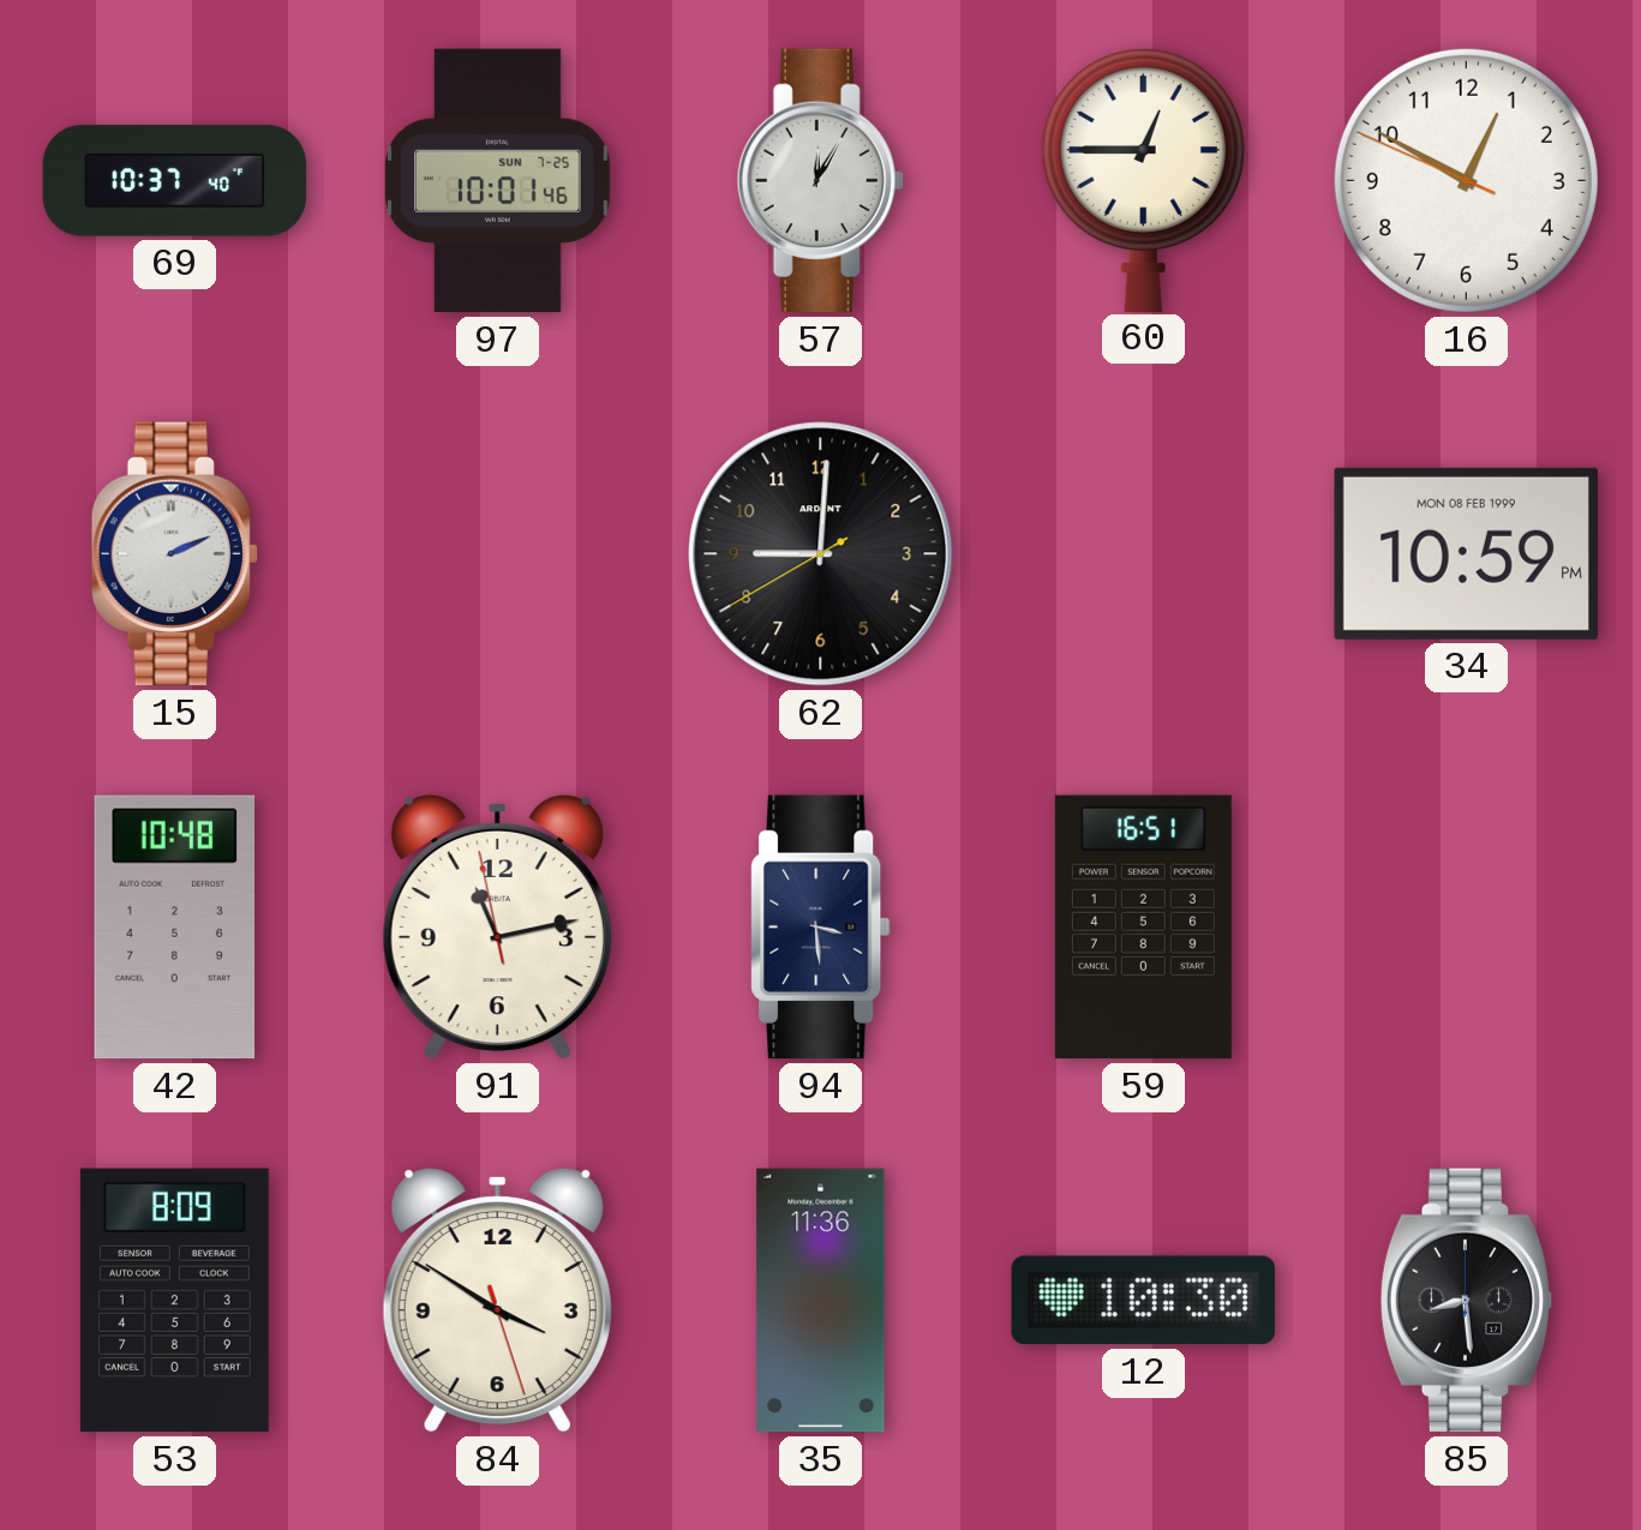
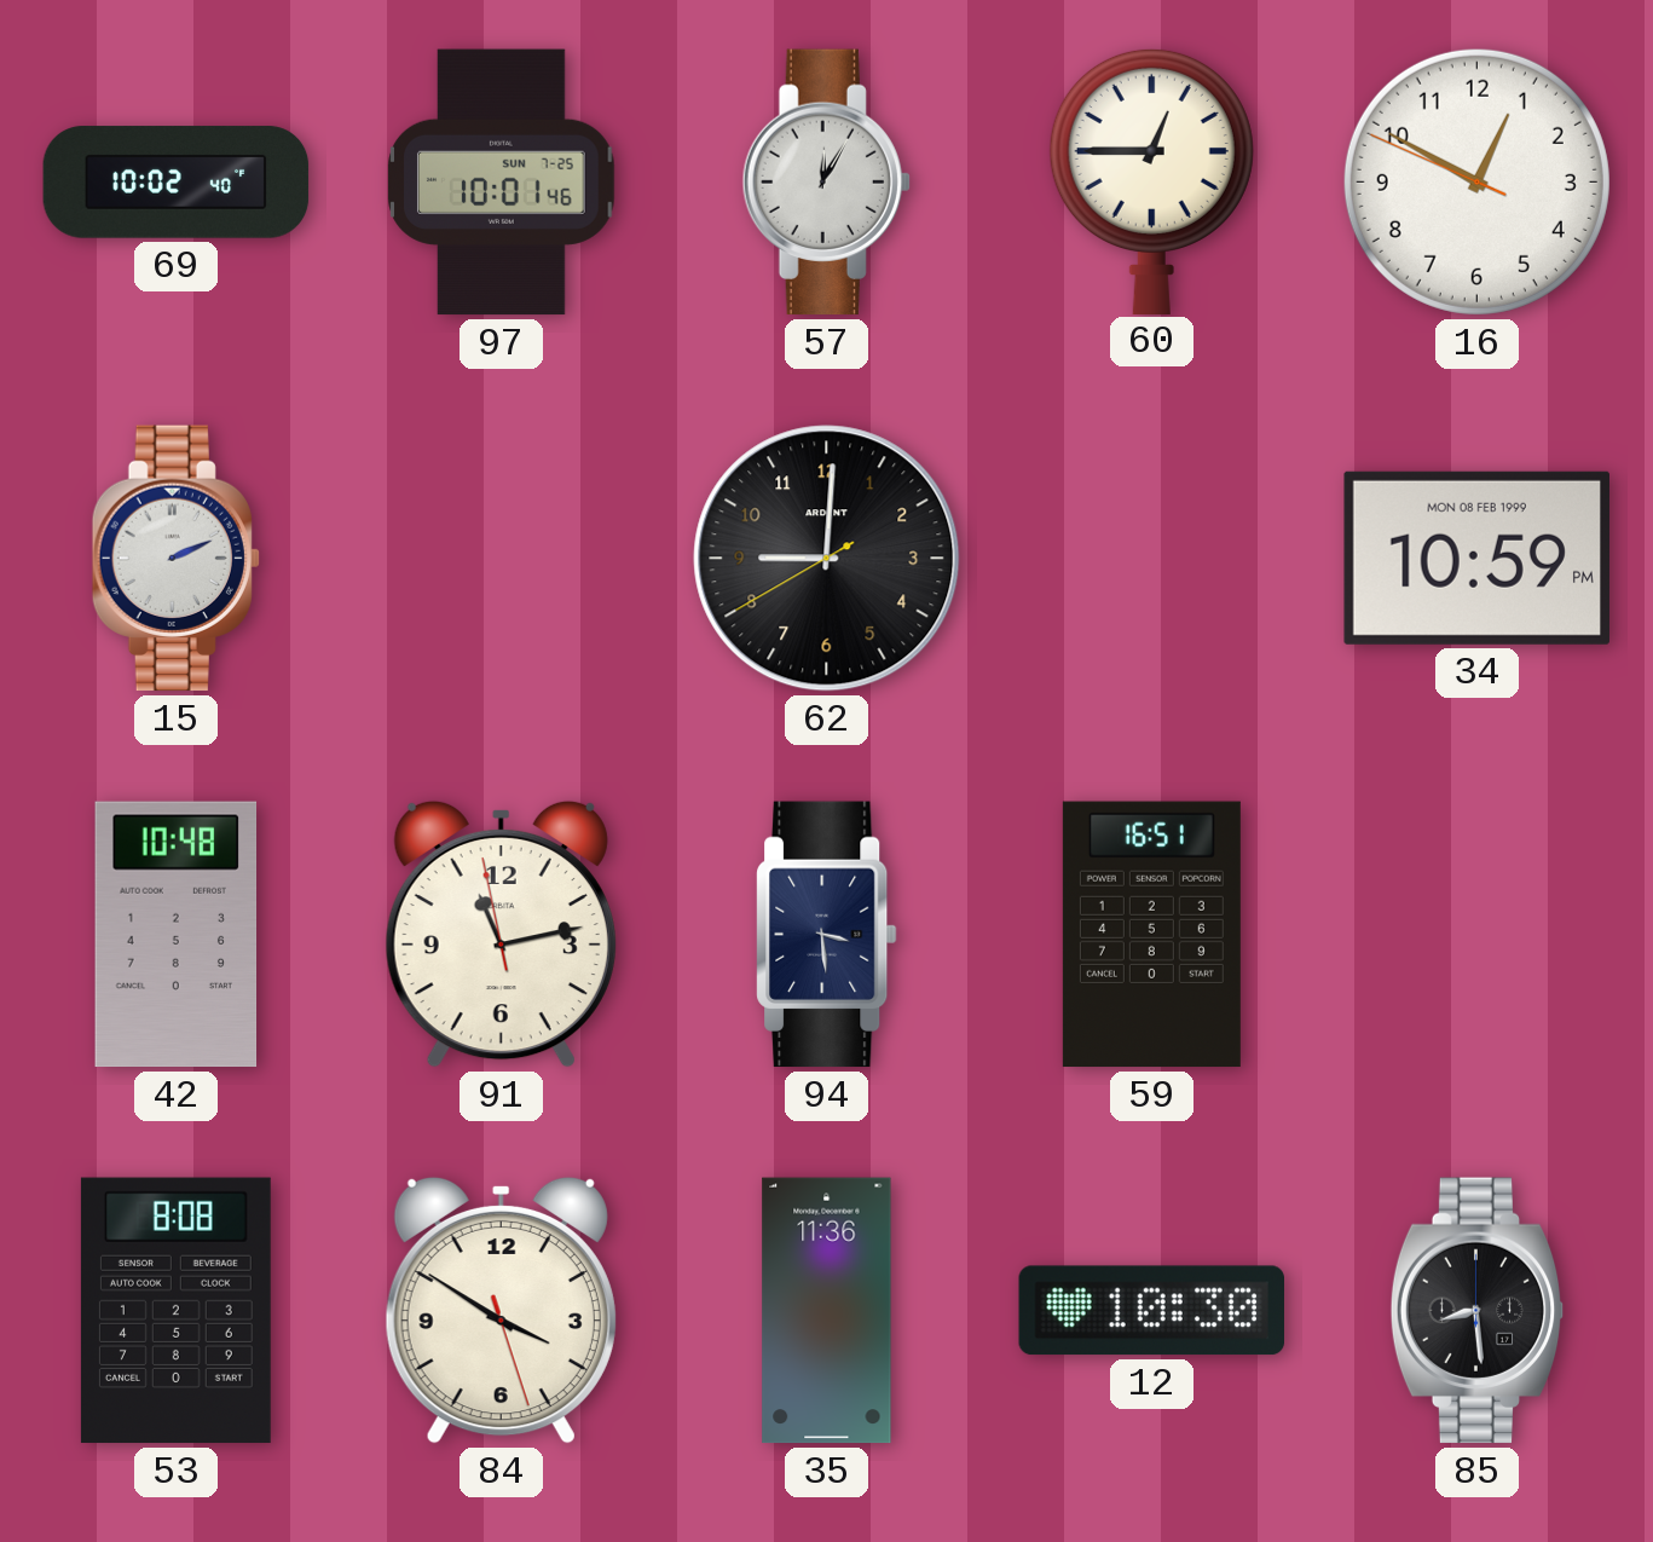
69: 10:37 -> 10:02
53: 8:09 -> 8:08
